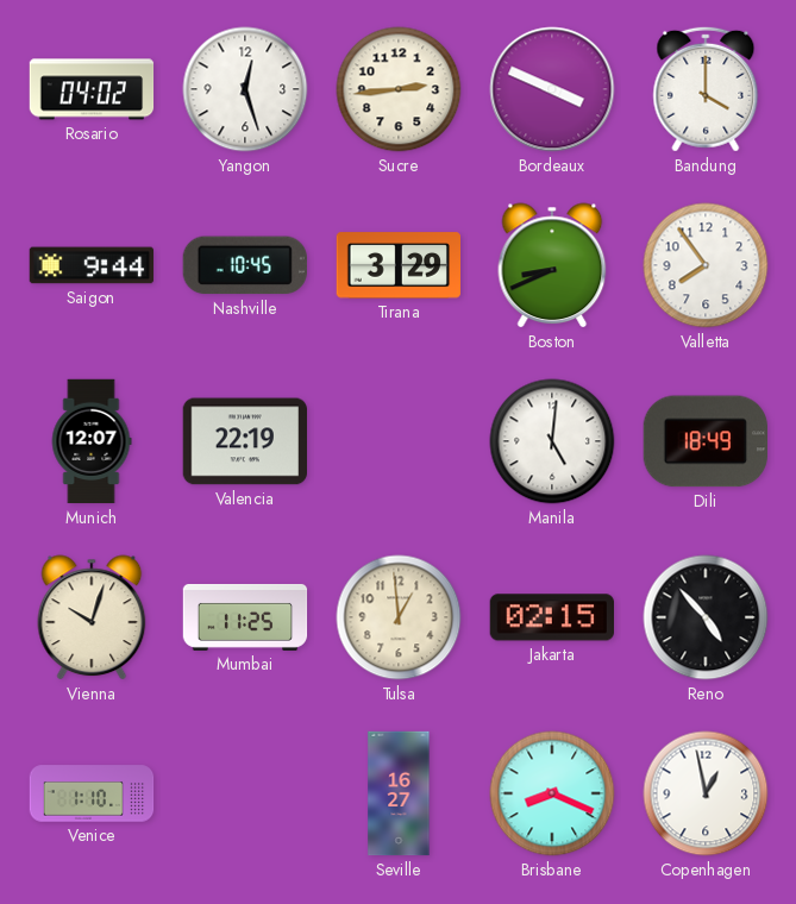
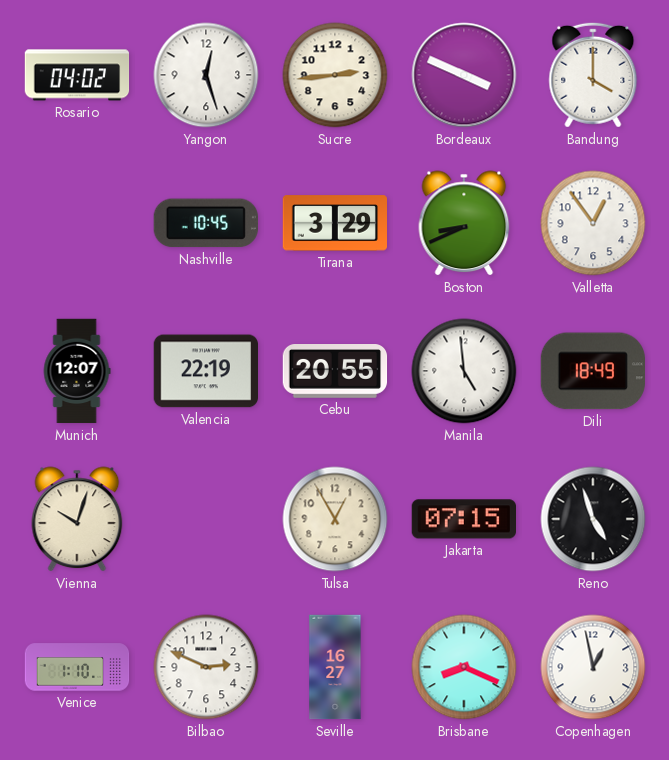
Saigon: 9:44 -> none
Valletta: 7:54 -> 12:54
Cebu: none -> 20:55
Manila: 5:01 -> 4:59
Mumbai: 11:25 -> none
Tulsa: 12:59 -> 12:55
Jakarta: 02:15 -> 07:15
Reno: 4:53 -> 4:57
Bilbao: none -> 2:49
